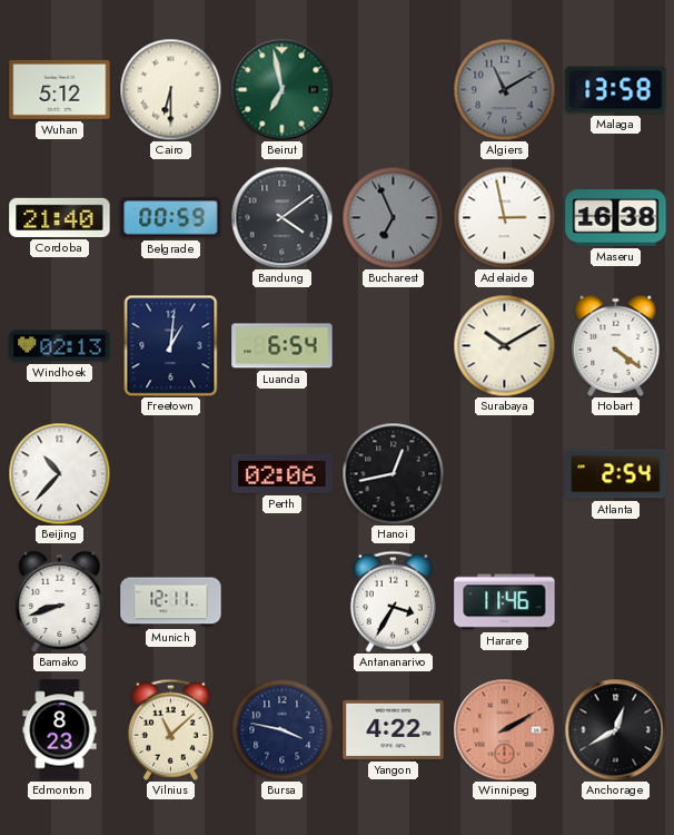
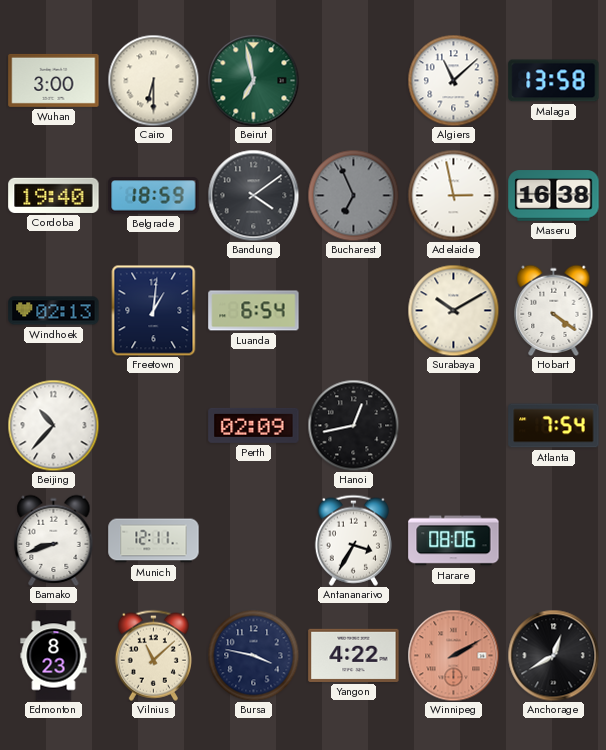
Wuhan: 5:12 -> 3:00
Algiers: 11:10 -> 11:08
Algiers dial: grey -> white
Cordoba: 21:40 -> 19:40
Belgrade: 00:59 -> 18:59
Perth: 02:06 -> 02:09
Atlanta: 2:54 -> 7:54
Harare: 11:46 -> 08:06
